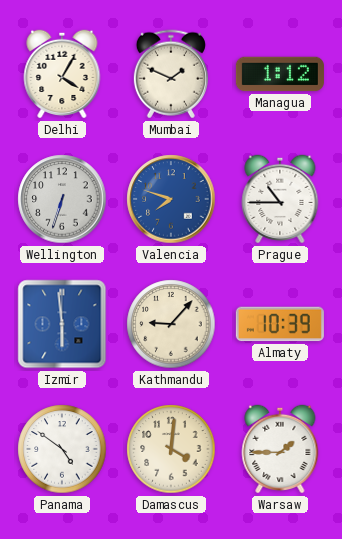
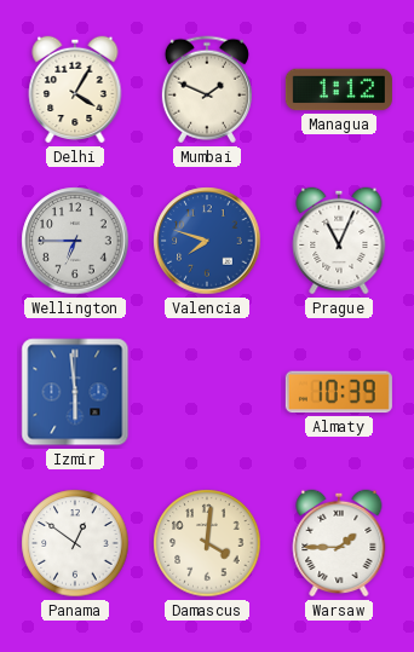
Wellington: 6:33 -> 6:45
Prague: 10:45 -> 11:04
Kathmandu: 9:07 -> none
Panama: 4:51 -> 12:51
